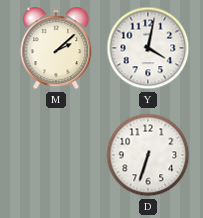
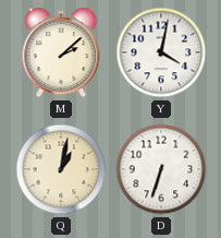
Q: none -> 1:02
